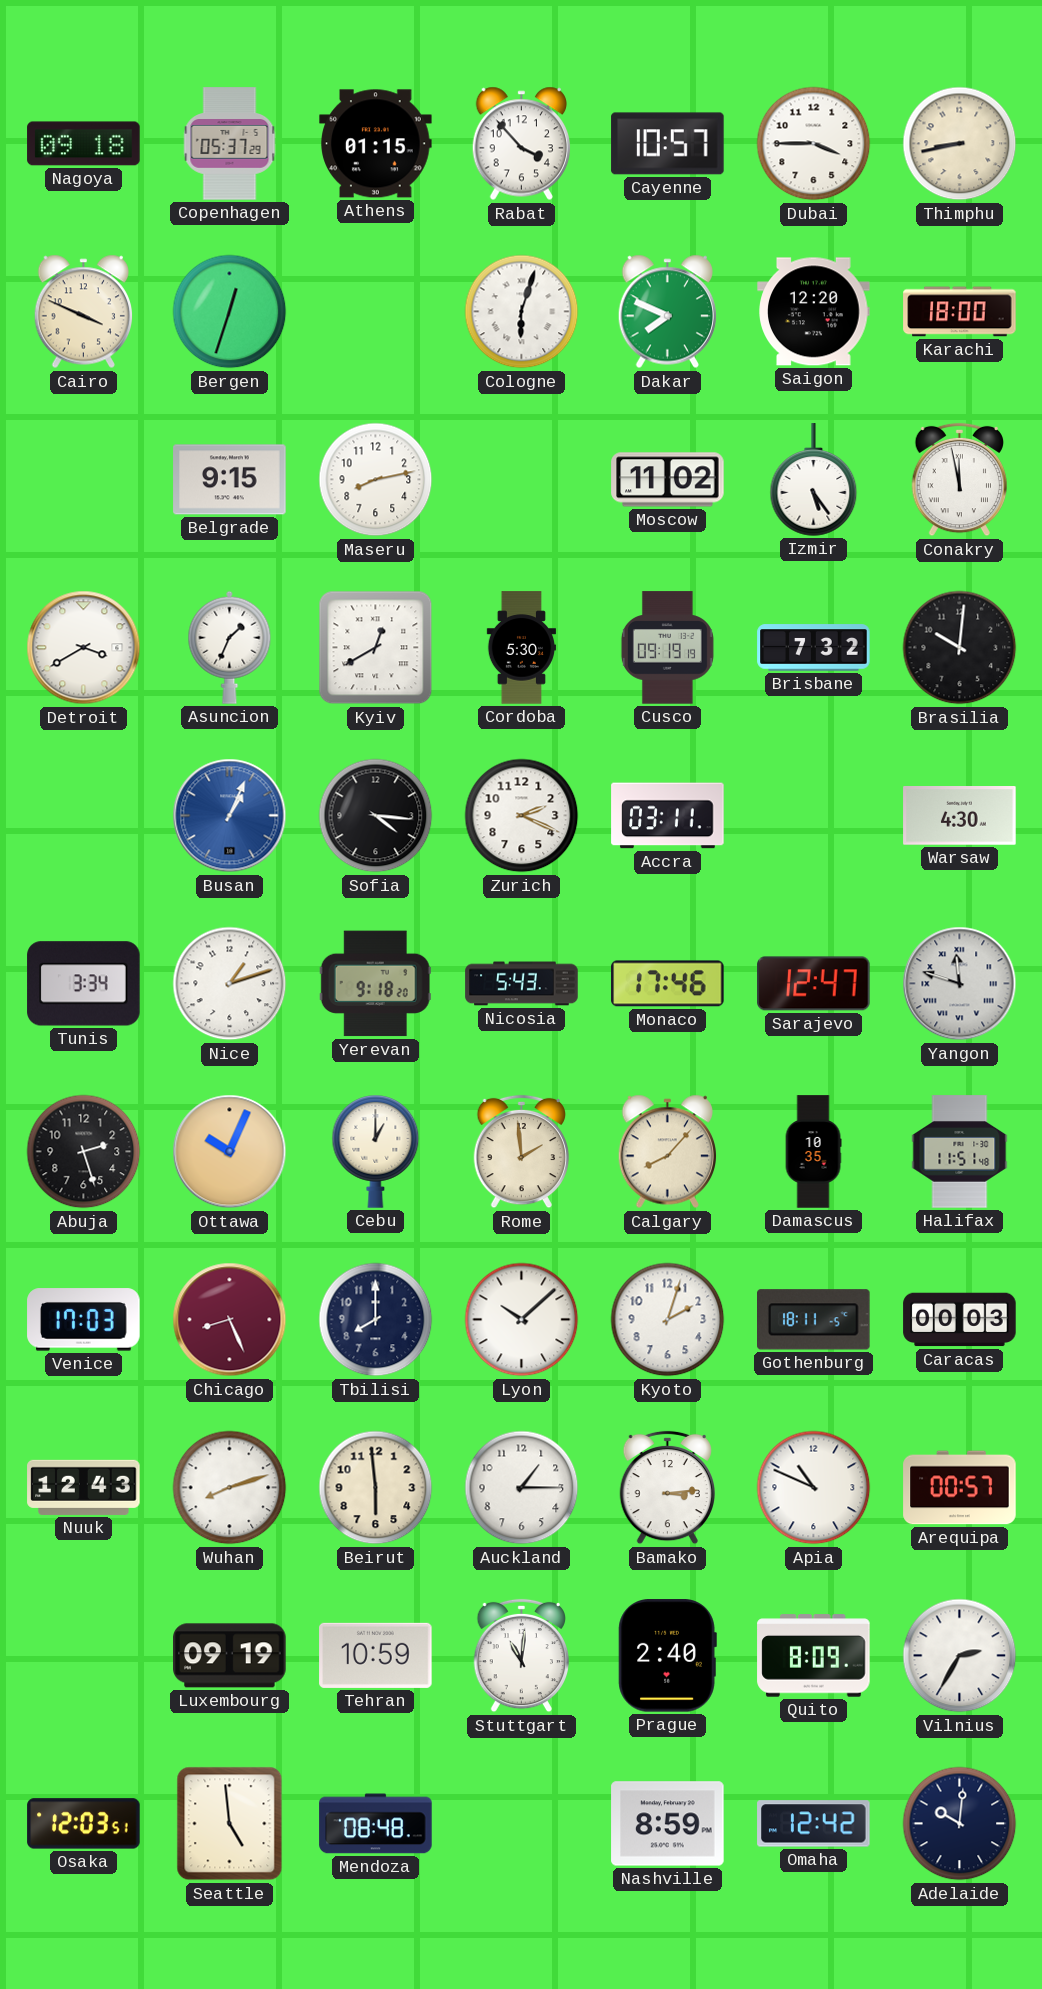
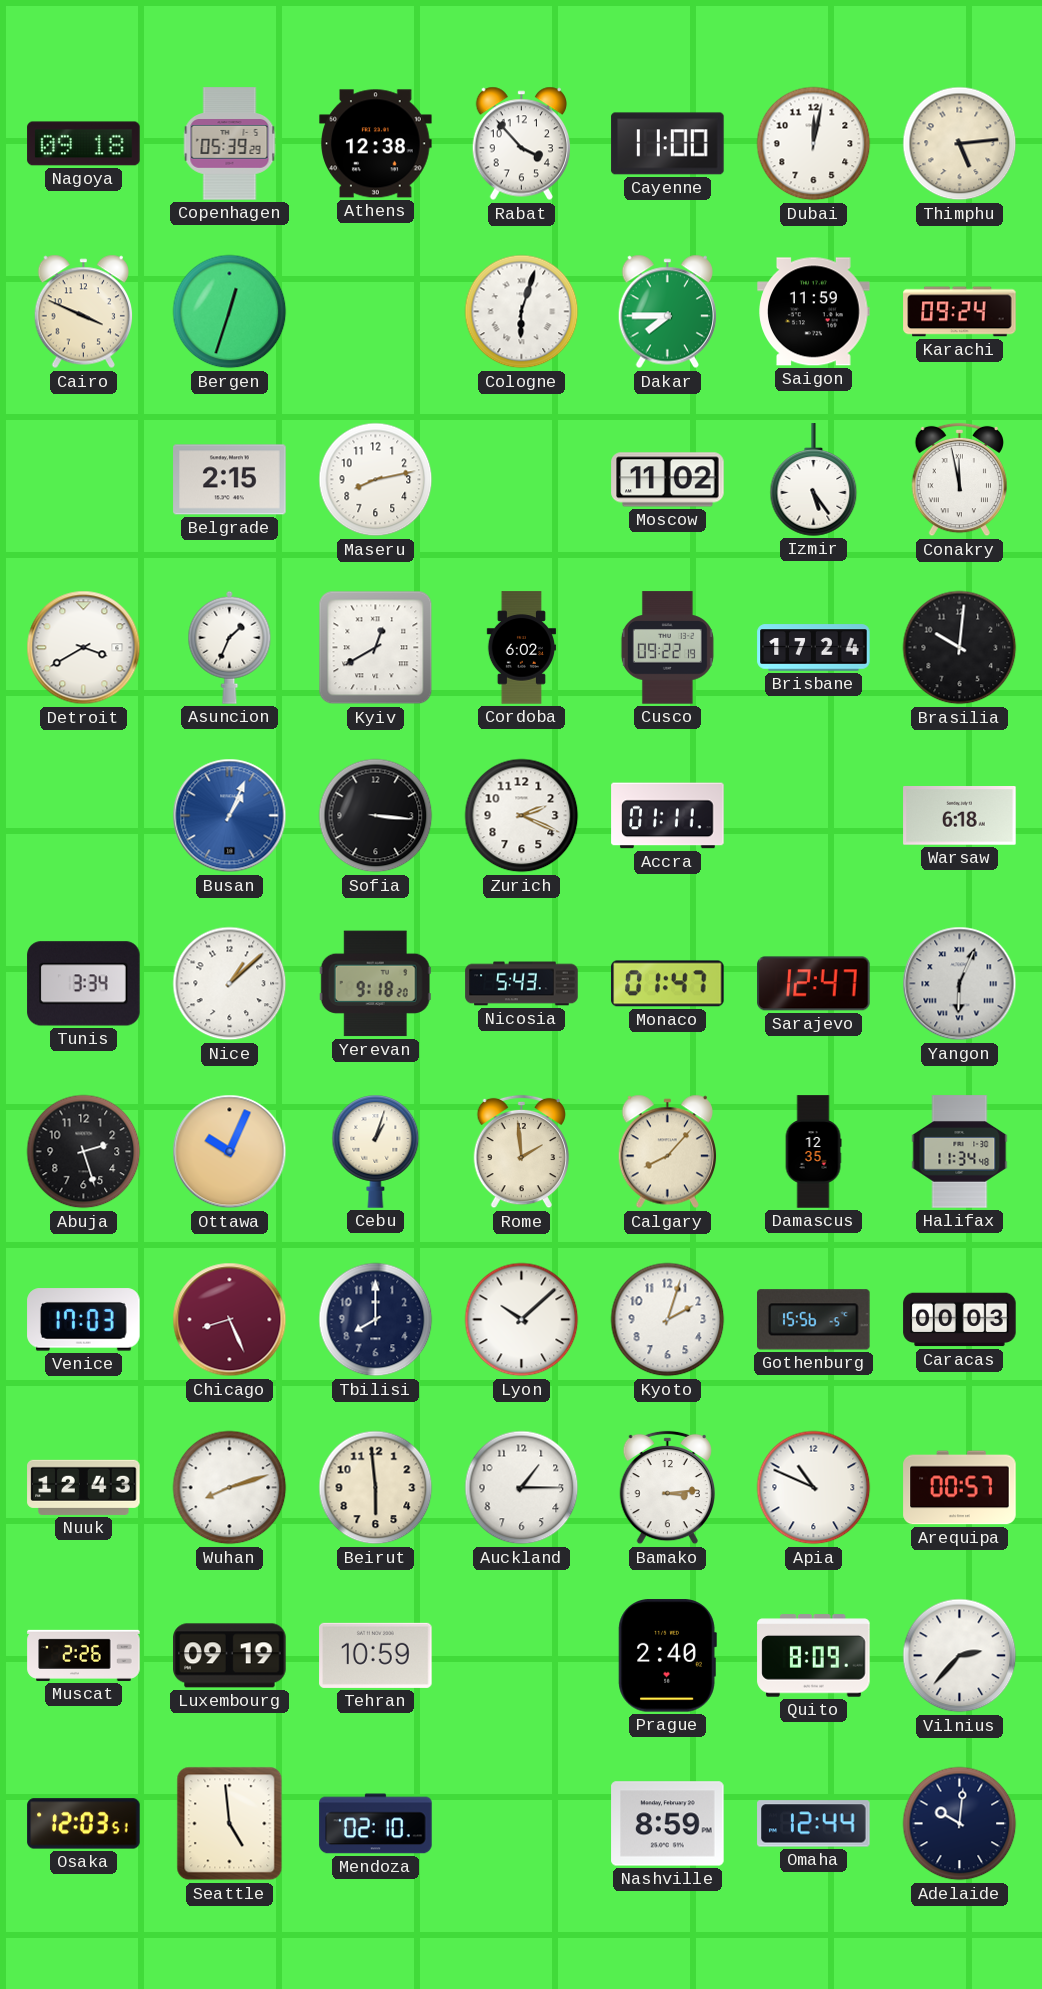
Copenhagen: 05:37 -> 05:39
Athens: 01:15 -> 12:38
Cayenne: 10:57 -> 11:00
Dubai: 3:45 -> 12:02
Thimphu: 8:43 -> 5:14
Dakar: 7:49 -> 7:45
Saigon: 12:20 -> 11:59
Karachi: 18:00 -> 09:24
Belgrade: 9:15 -> 2:15
Cordoba: 5:30 -> 6:02
Cusco: 09:19 -> 09:22
Brisbane: 7:32 -> 17:24
Sofia: 4:16 -> 3:16
Accra: 03:11 -> 01:11
Warsaw: 4:30 -> 6:18
Nice: 1:12 -> 1:08
Monaco: 17:46 -> 01:47
Yangon: 11:48 -> 6:04
Cebu: 1:00 -> 1:03
Damascus: 10:35 -> 12:35
Halifax: 11:51 -> 11:34
Gothenburg: 18:11 -> 15:56
Muscat: none -> 2:26
Stuttgart: 11:01 -> none
Vilnius: 2:35 -> 2:37
Mendoza: 08:48 -> 02:10
Omaha: 12:42 -> 12:44
